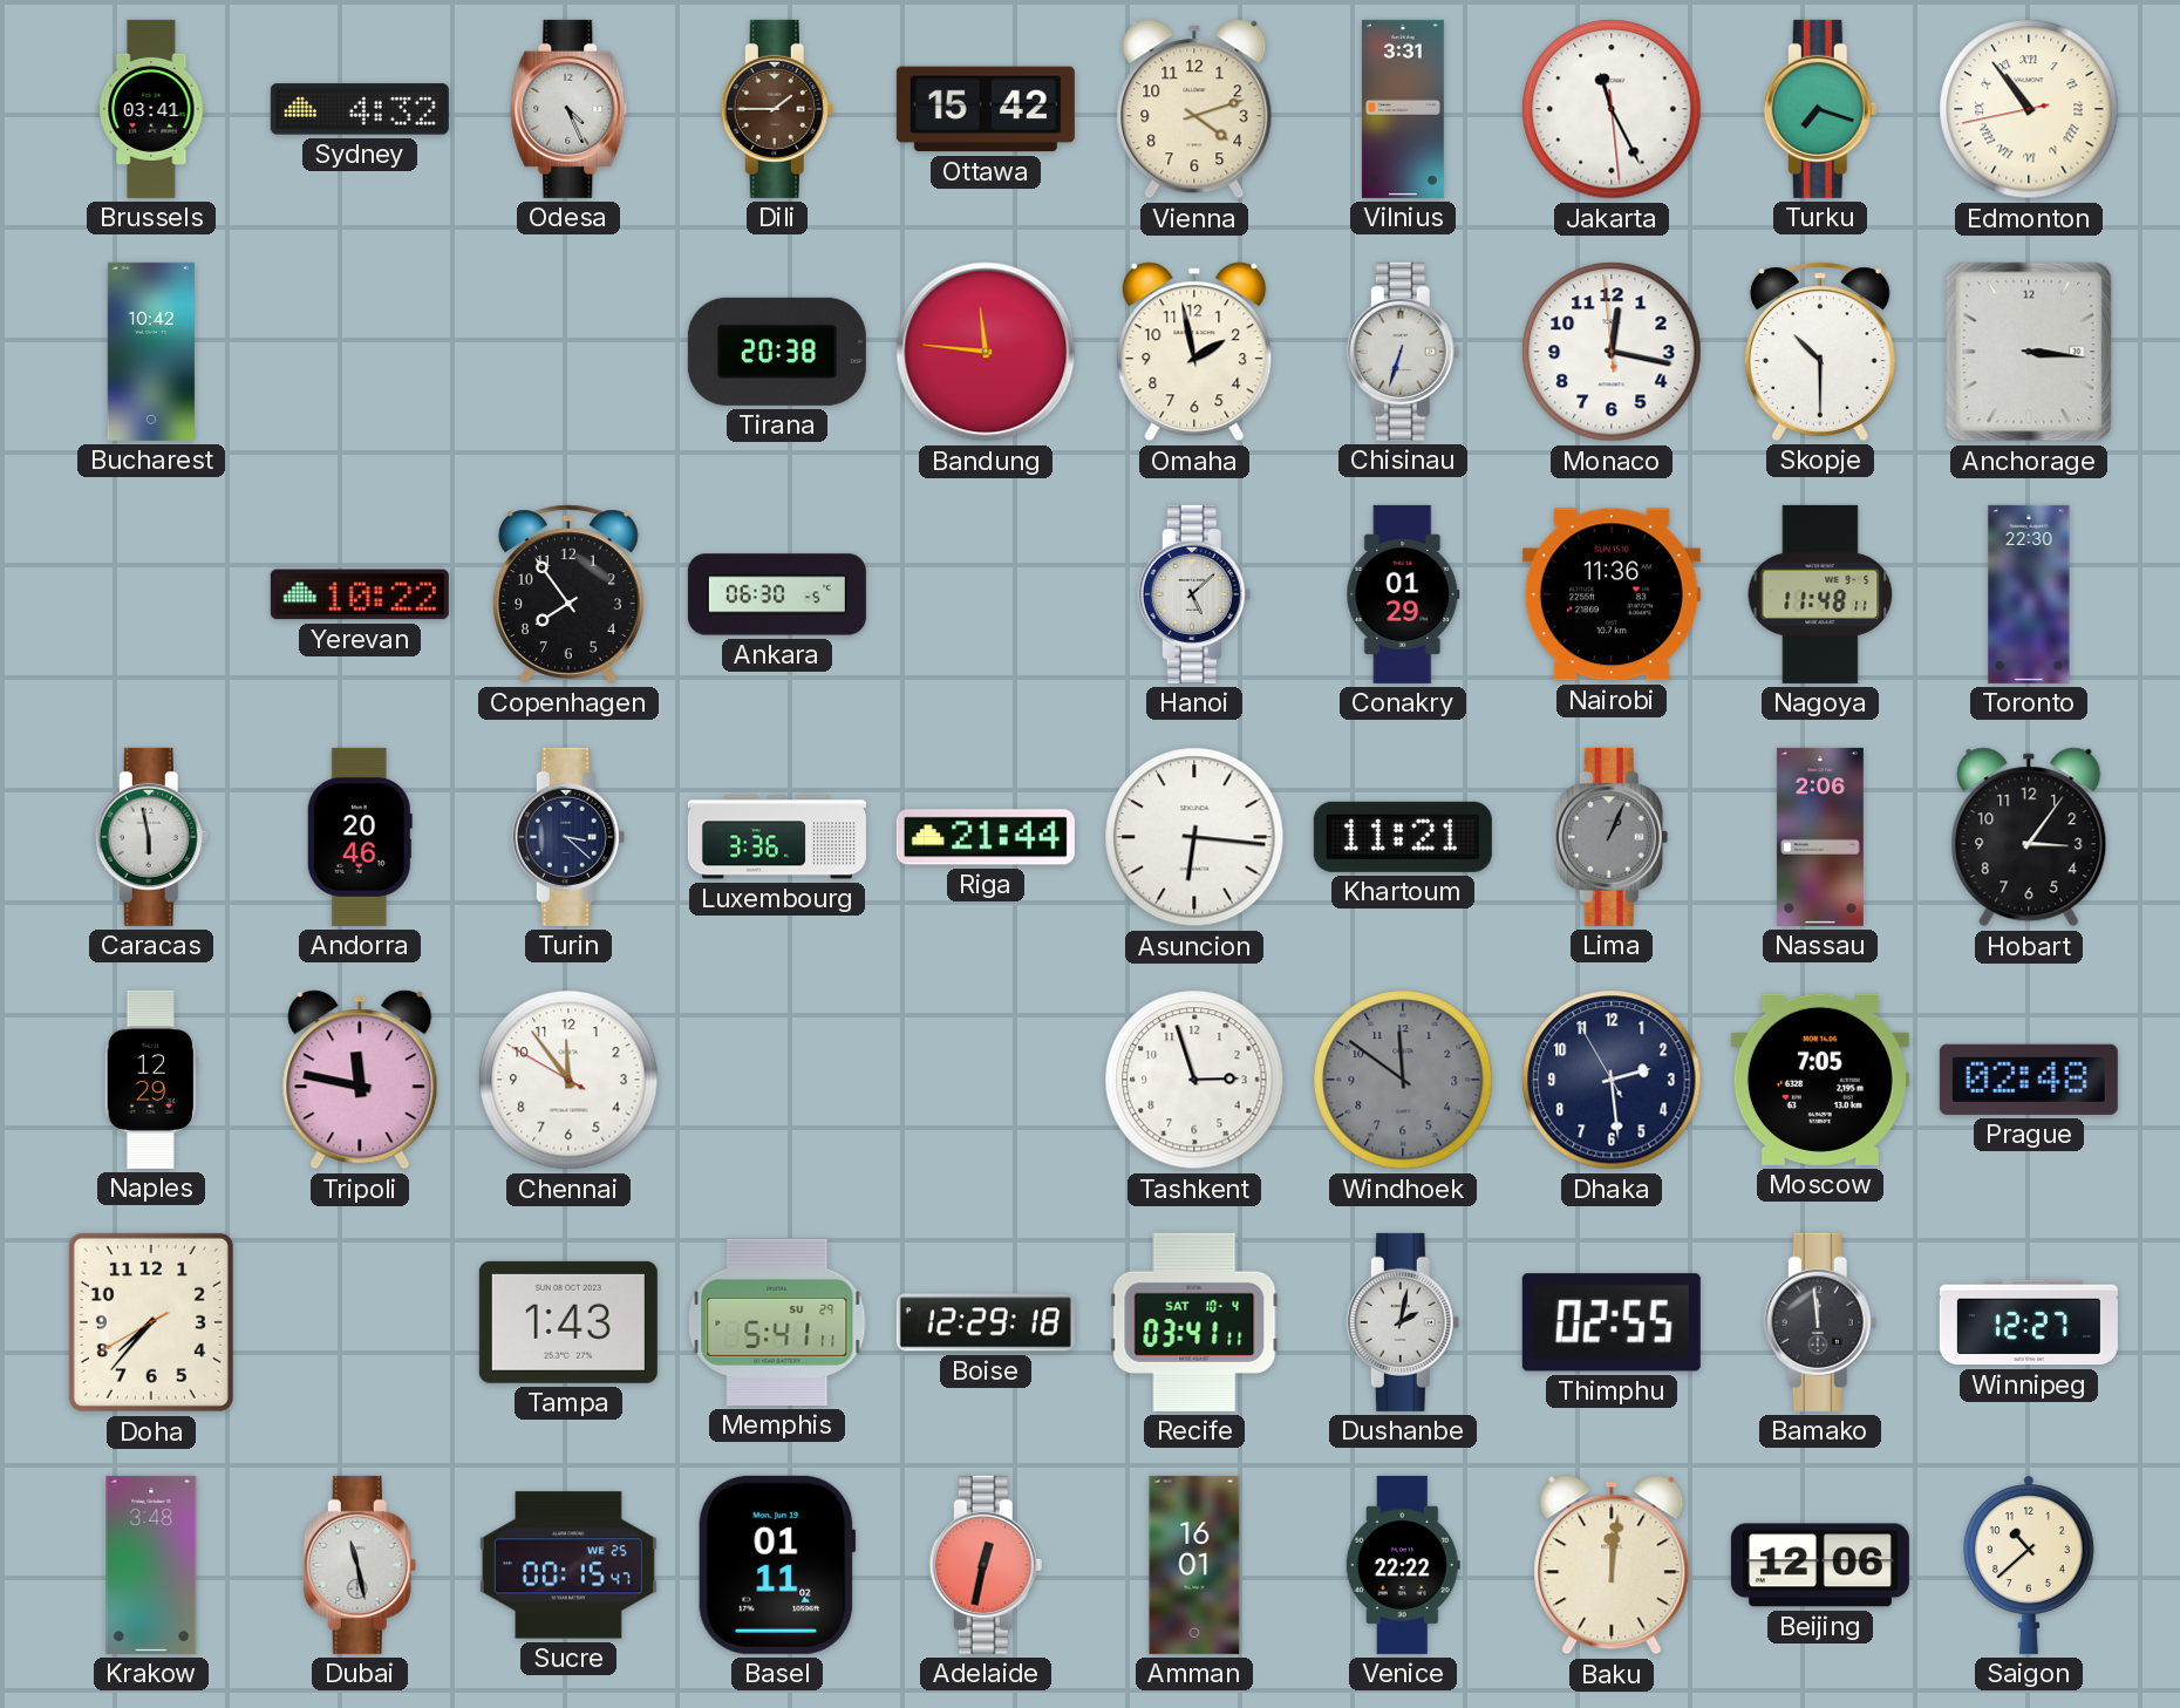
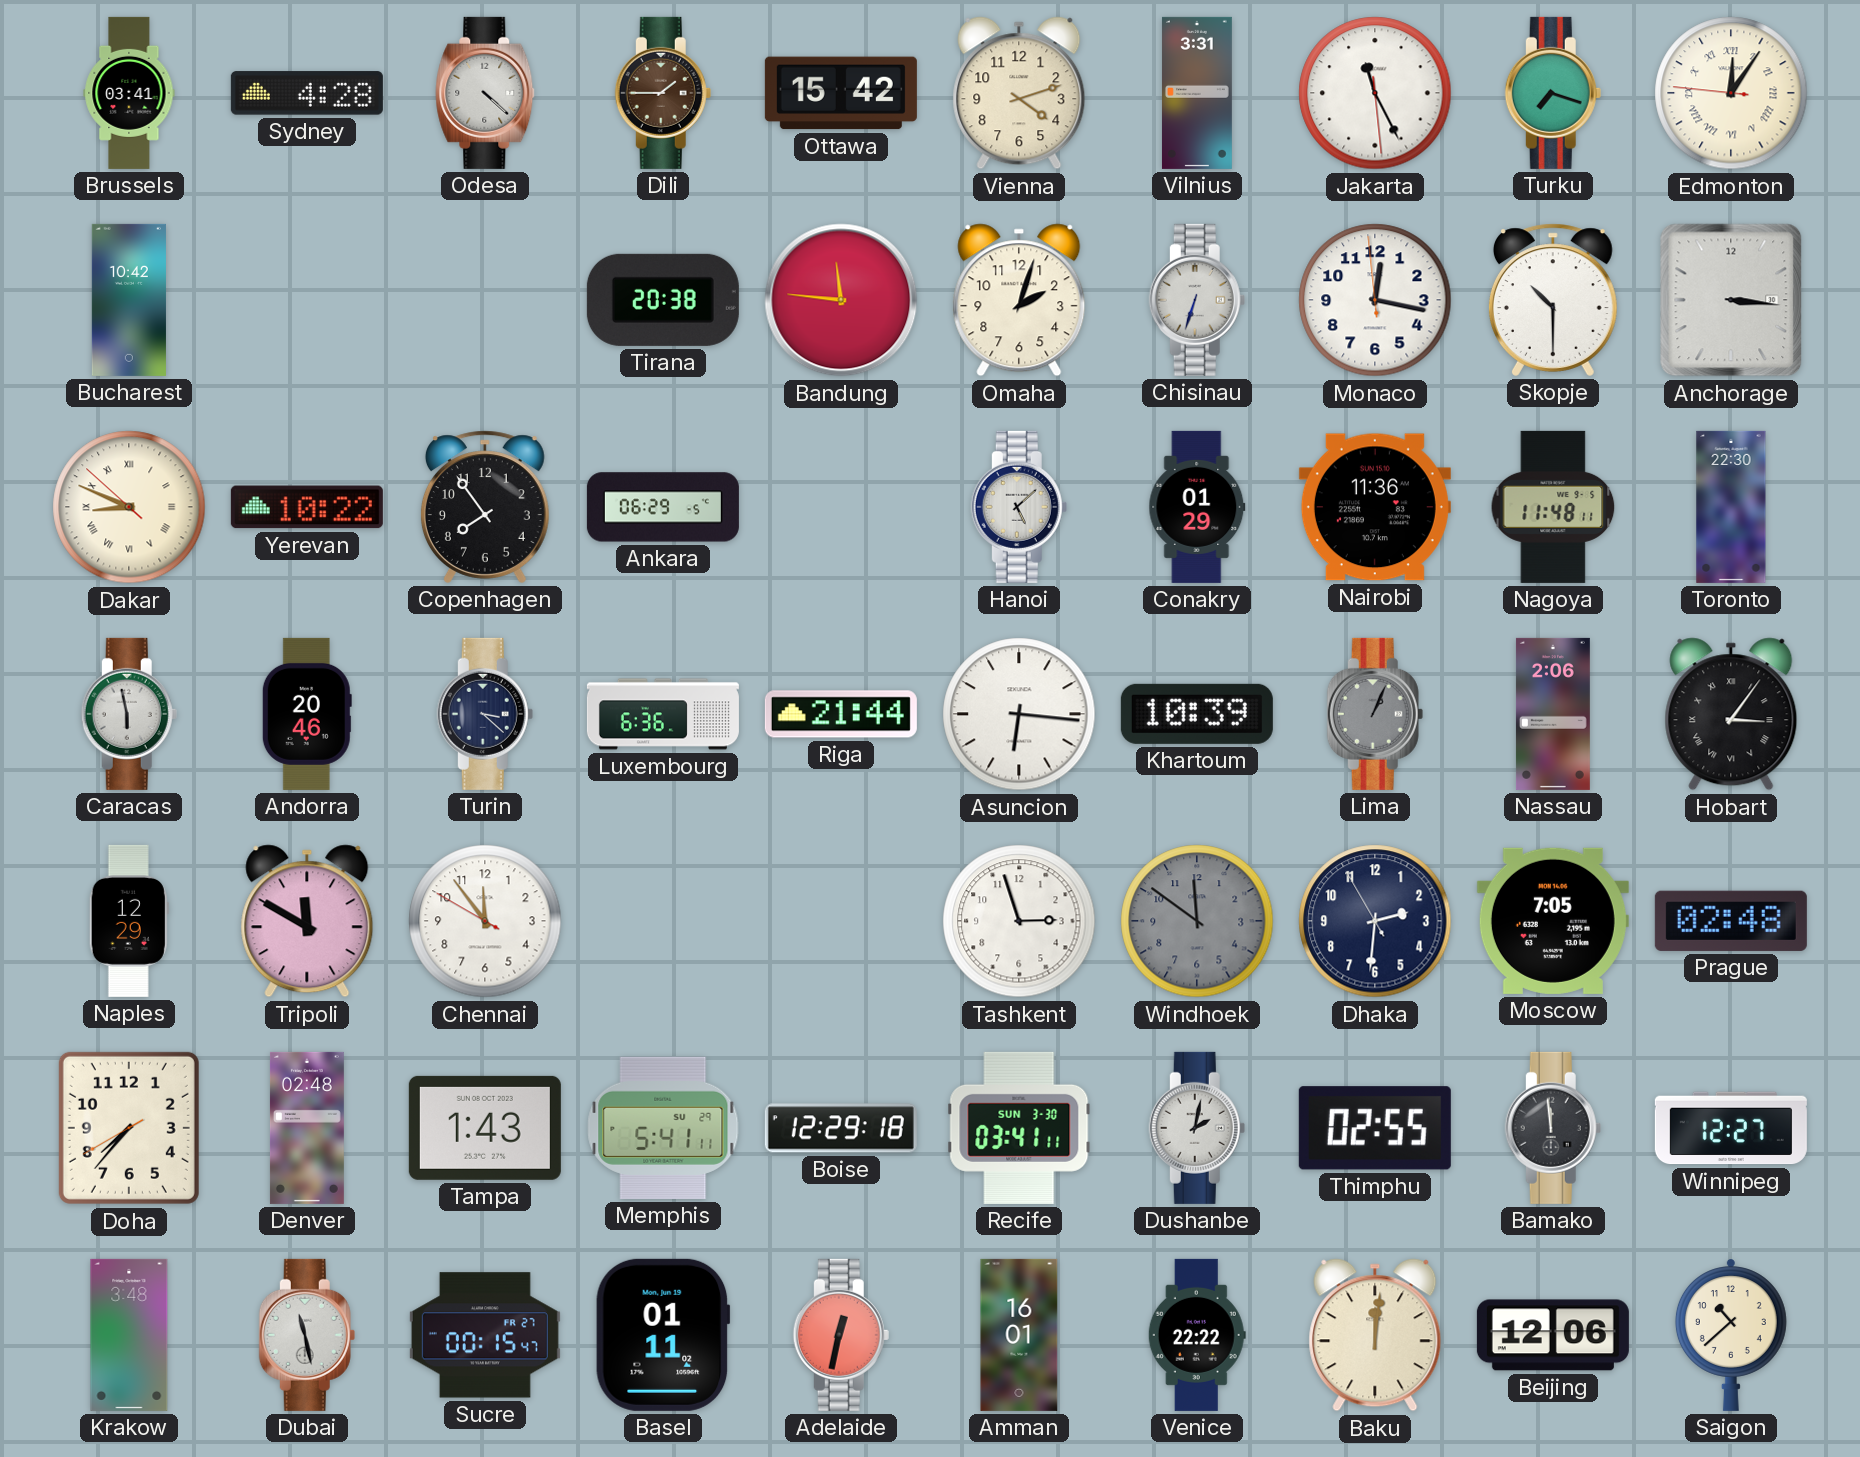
Sydney: 4:32 -> 4:28
Odesa: 4:26 -> 4:22
Edmonton: 10:53 -> 12:05
Omaha: 1:58 -> 2:03
Dakar: none -> 8:48
Ankara: 06:30 -> 06:29
Luxembourg: 3:36 -> 6:36
Khartoum: 11:21 -> 10:39
Hobart numerals: Arabic -> Roman
Tripoli: 11:47 -> 11:50
Dhaka: 2:28 -> 2:30
Denver: none -> 02:48
Recife date: SAT 10-4 -> SUN 3-30
Sucre date: WE 25 -> FR 27
